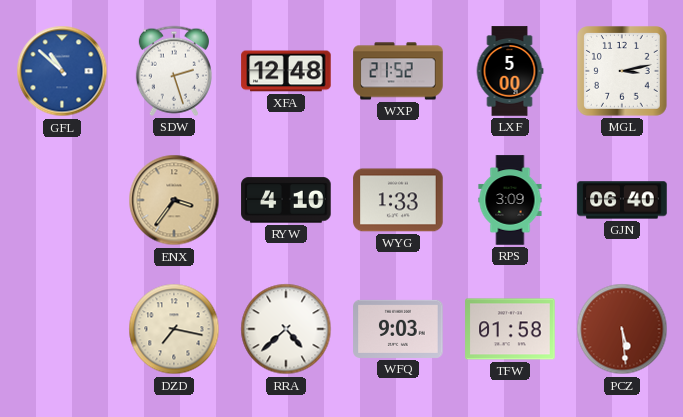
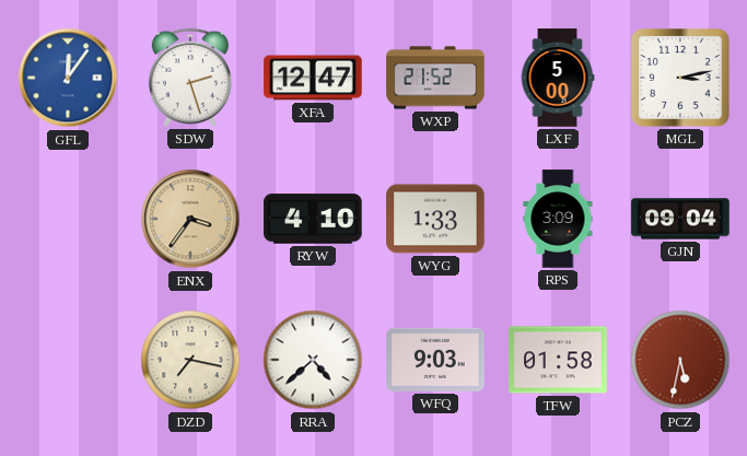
GFL: 10:52 -> 12:06
XFA: 12:48 -> 12:47
GJN: 06:40 -> 09:04
PCZ: 5:29 -> 5:32
